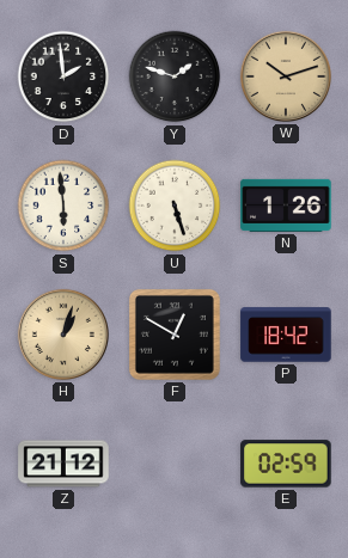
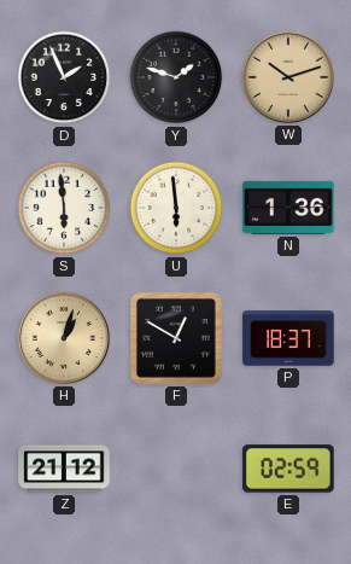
D: 1:59 -> 1:56
U: 5:27 -> 5:59
N: 1:26 -> 1:36
P: 18:42 -> 18:37
